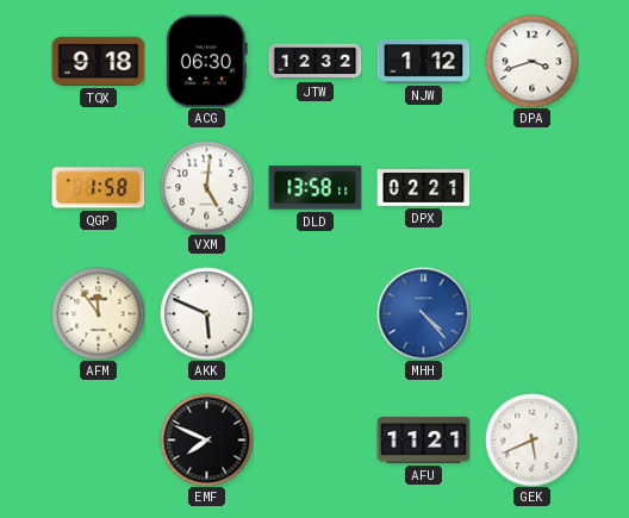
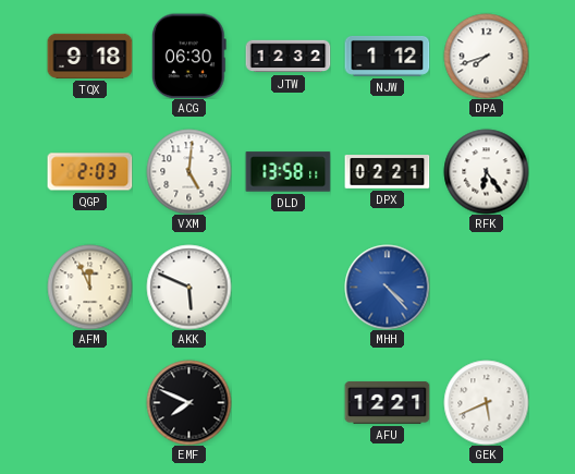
DPA: 3:42 -> 7:42
QGP: 1:58 -> 2:03
RFK: none -> 6:24
AFM: 11:54 -> 11:56
AFU: 11:21 -> 12:21
